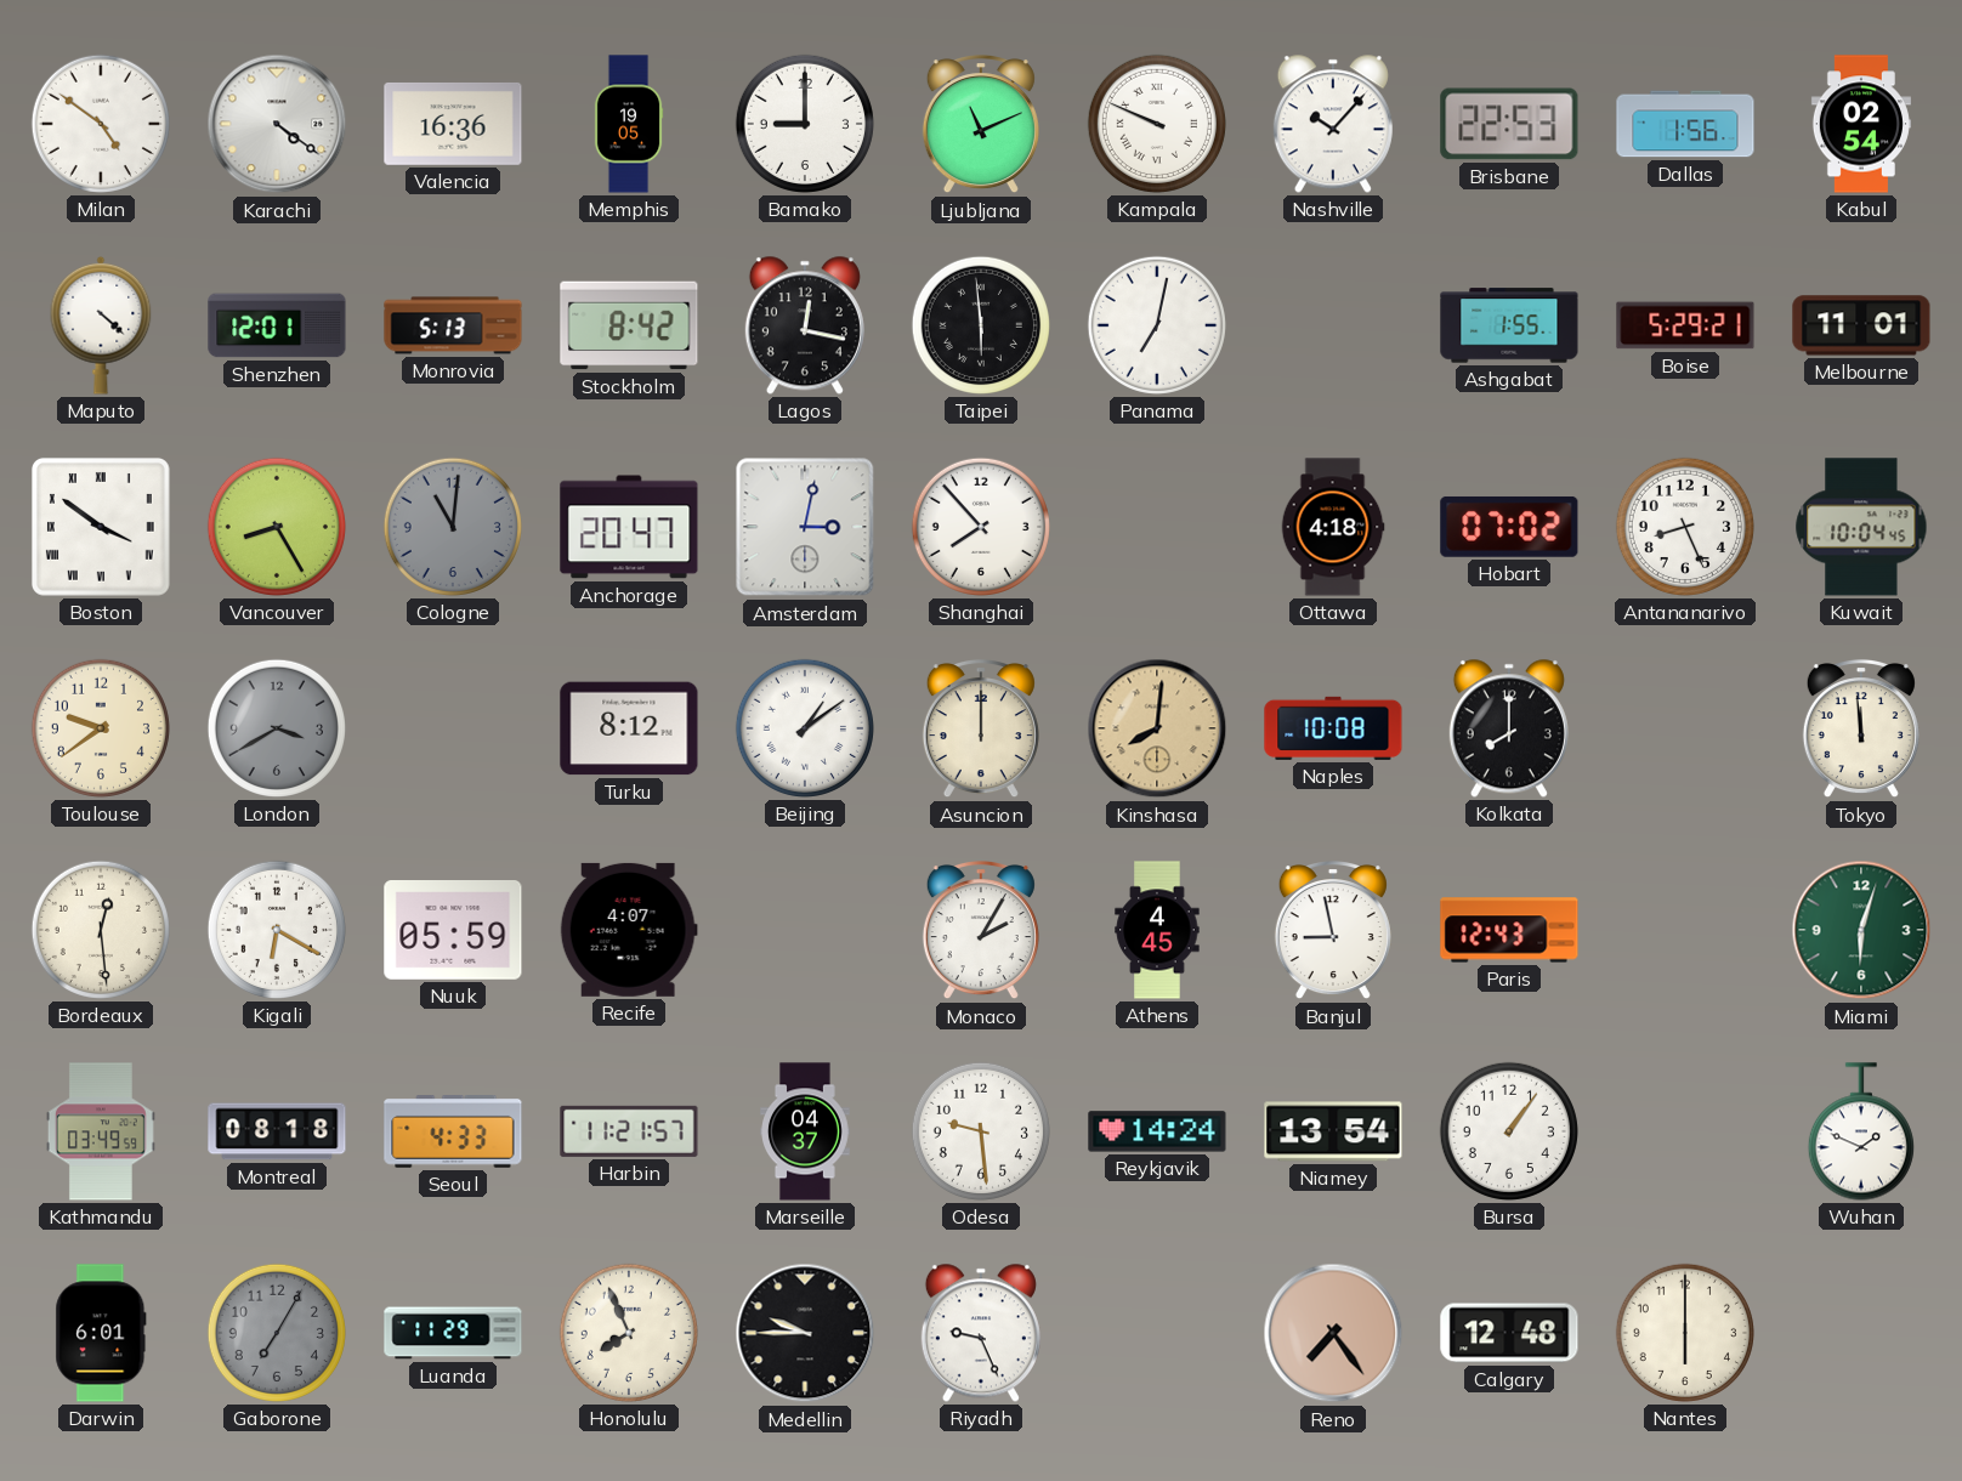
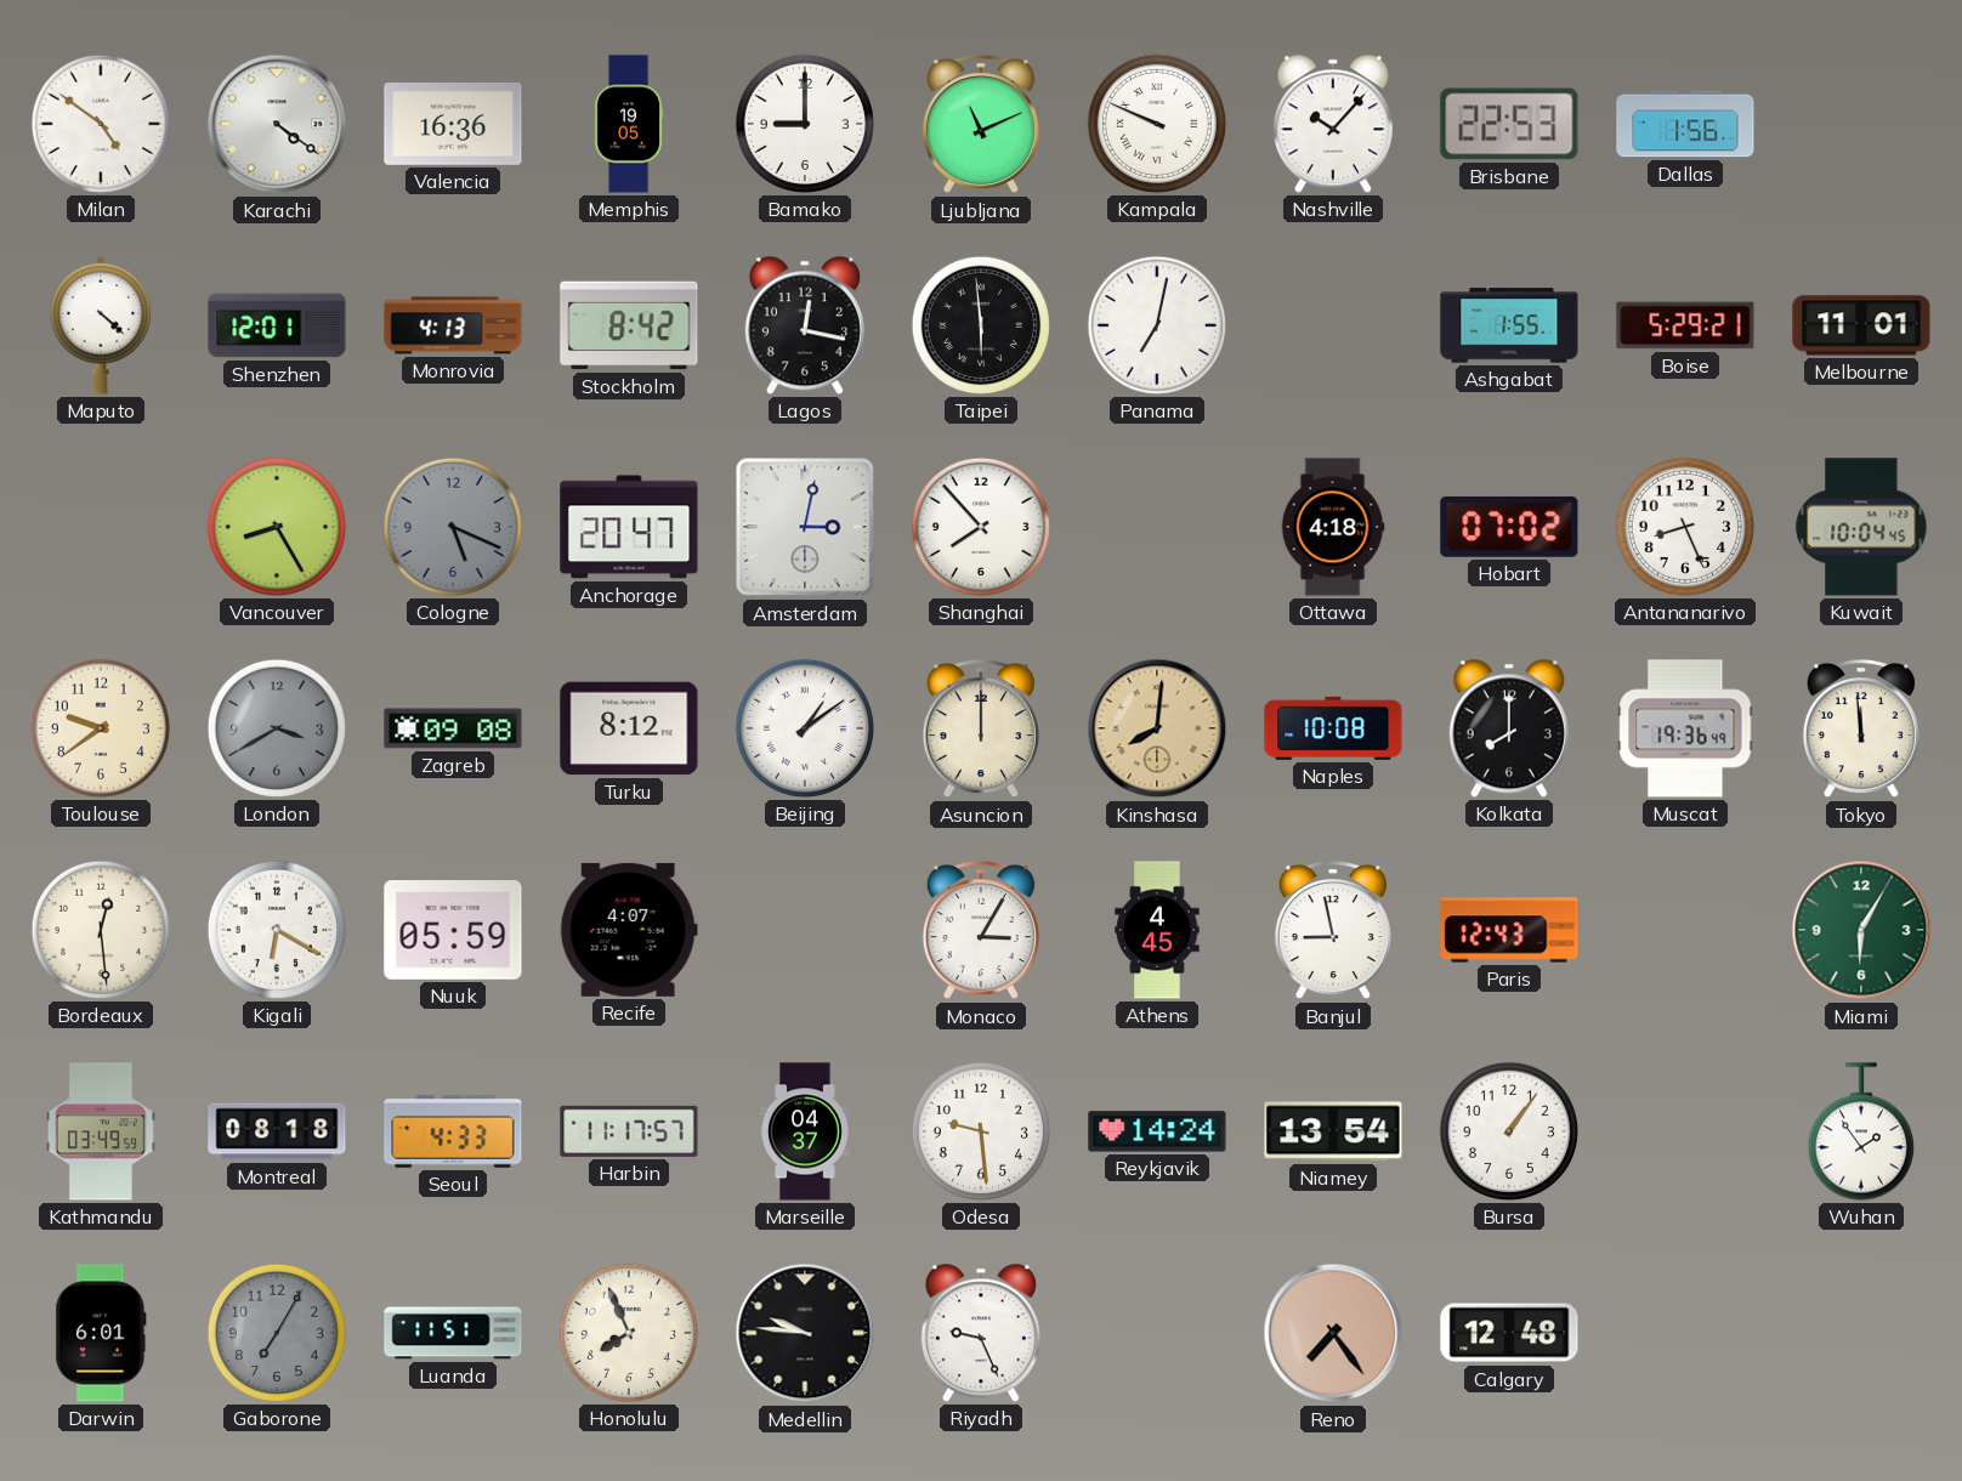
Kabul: 02:54 -> none
Monrovia: 5:13 -> 4:13
Boston: 3:51 -> none
Cologne: 11:01 -> 5:19
Zagreb: none -> 09:08
Muscat: none -> 19:36
Monaco: 2:05 -> 3:05
Miami: 6:03 -> 6:05
Harbin: 11:21 -> 11:17
Wuhan: 1:49 -> 1:54
Luanda: 11:29 -> 11:51
Medellin: 9:45 -> 9:46
Nantes: 6:00 -> none
